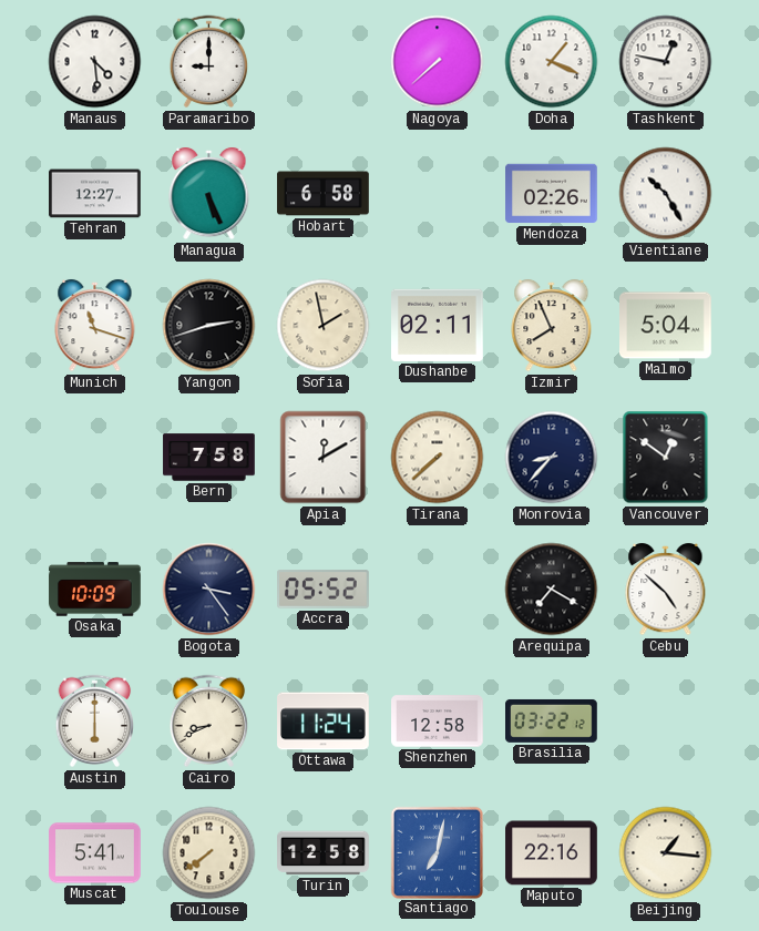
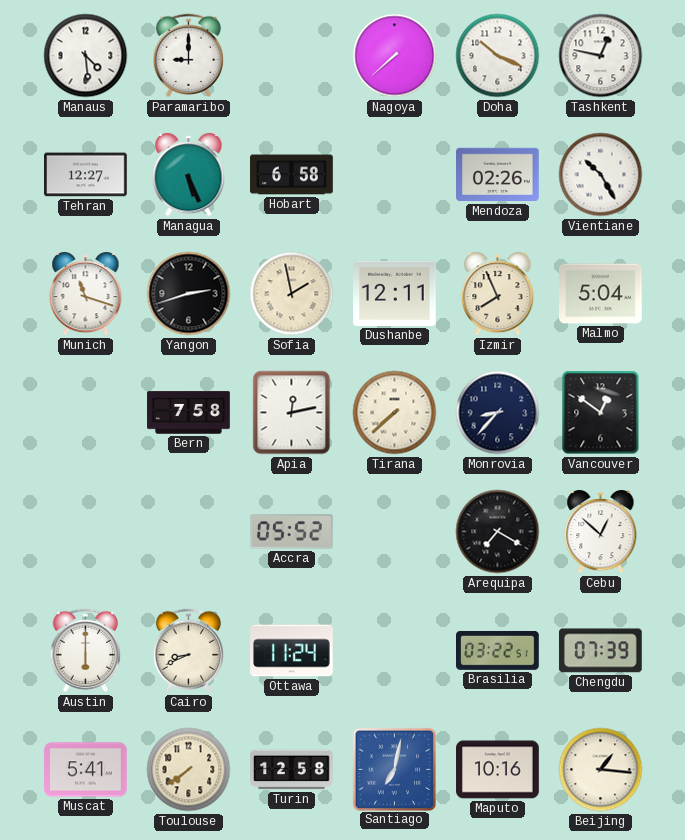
Doha: 1:19 -> 10:19
Dushanbe: 02:11 -> 12:11
Apia: 12:10 -> 12:13
Osaka: 10:09 -> none
Bogota: 3:24 -> none
Cebu: 4:52 -> 12:52
Shenzhen: 12:58 -> none
Brasilia: 03:22:12 -> 03:22:51
Chengdu: none -> 07:39
Maputo: 22:16 -> 10:16
